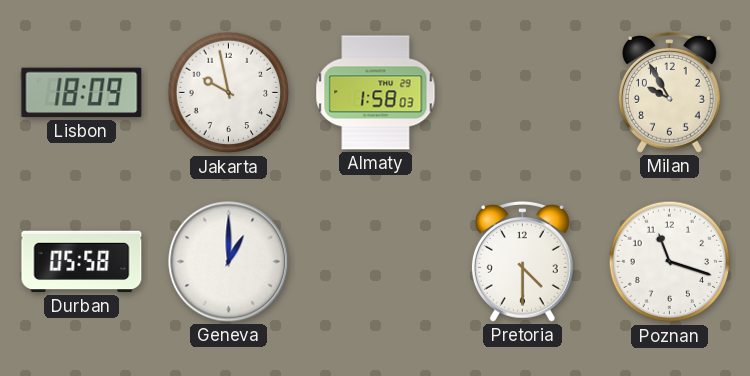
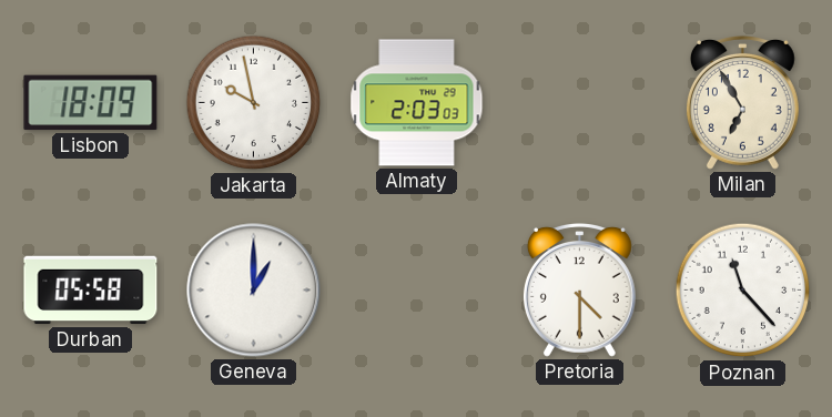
Almaty: 1:58 -> 2:03
Milan: 9:55 -> 6:55
Poznan: 11:18 -> 11:23
